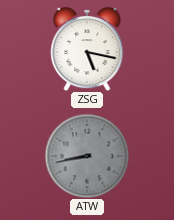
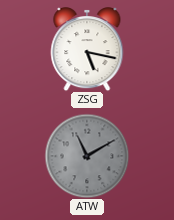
ATW: 8:43 -> 11:10
